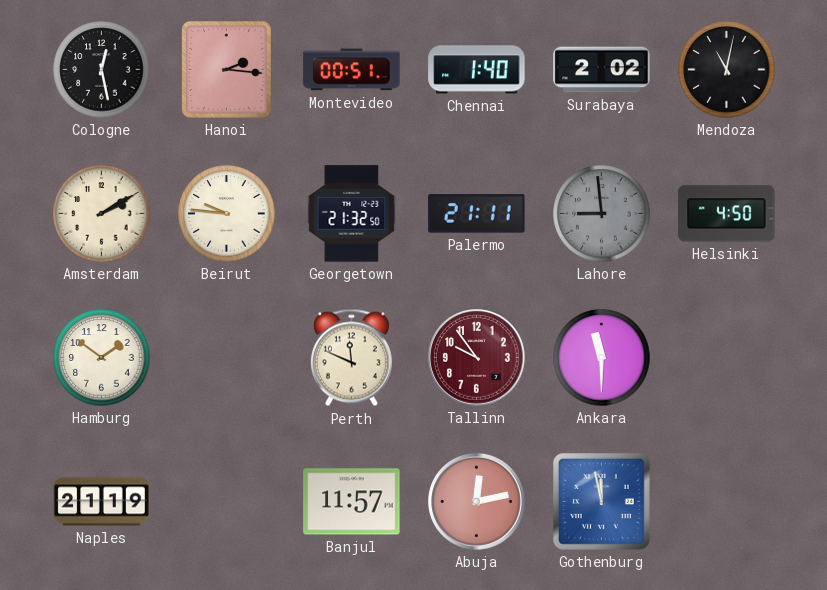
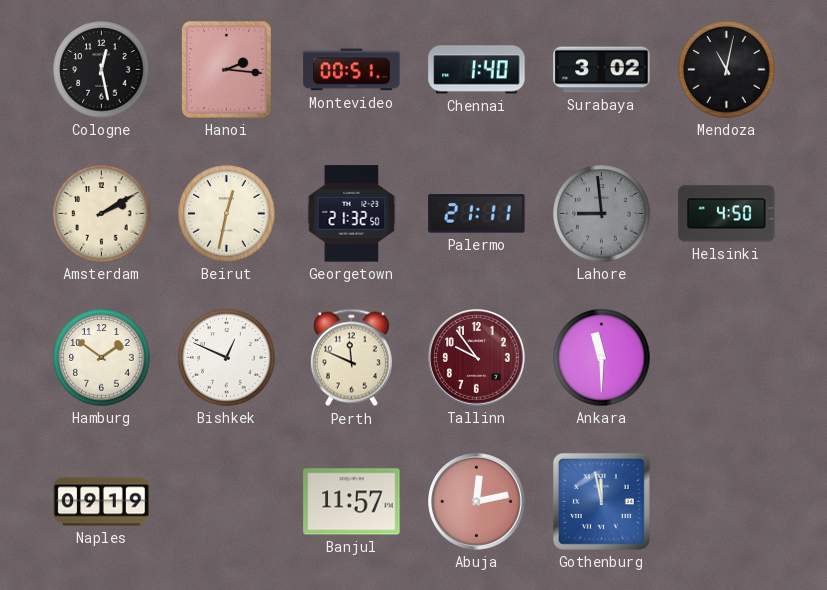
Surabaya: 2:02 -> 3:02
Beirut: 9:46 -> 12:32
Bishkek: none -> 12:49
Naples: 21:19 -> 09:19
